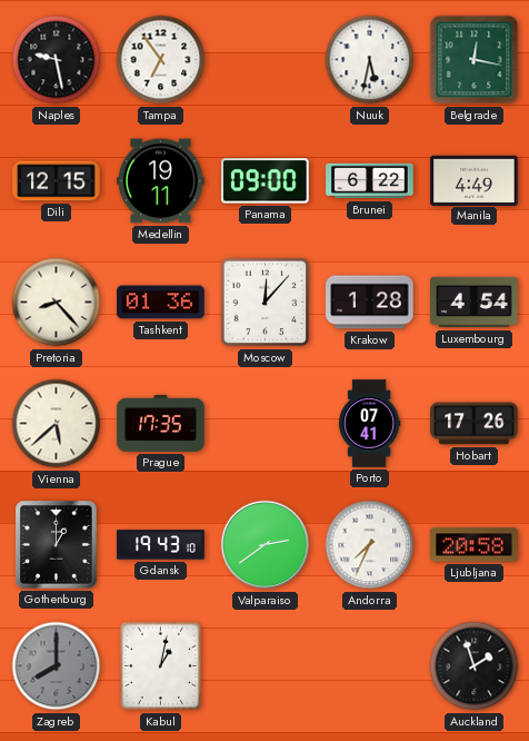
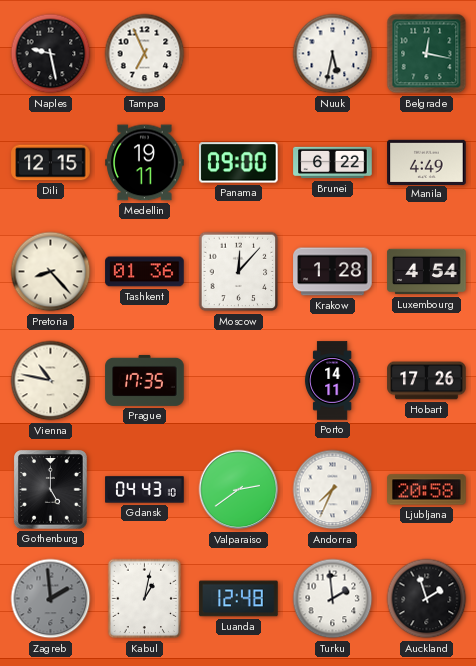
Tampa: 6:54 -> 6:56
Vienna: 5:38 -> 10:47
Porto: 07:41 -> 14:11
Gothenburg: 1:00 -> 5:00
Gdansk: 19:43 -> 04:43
Zagreb: 8:00 -> 1:59
Luanda: none -> 12:48
Turku: none -> 1:59
